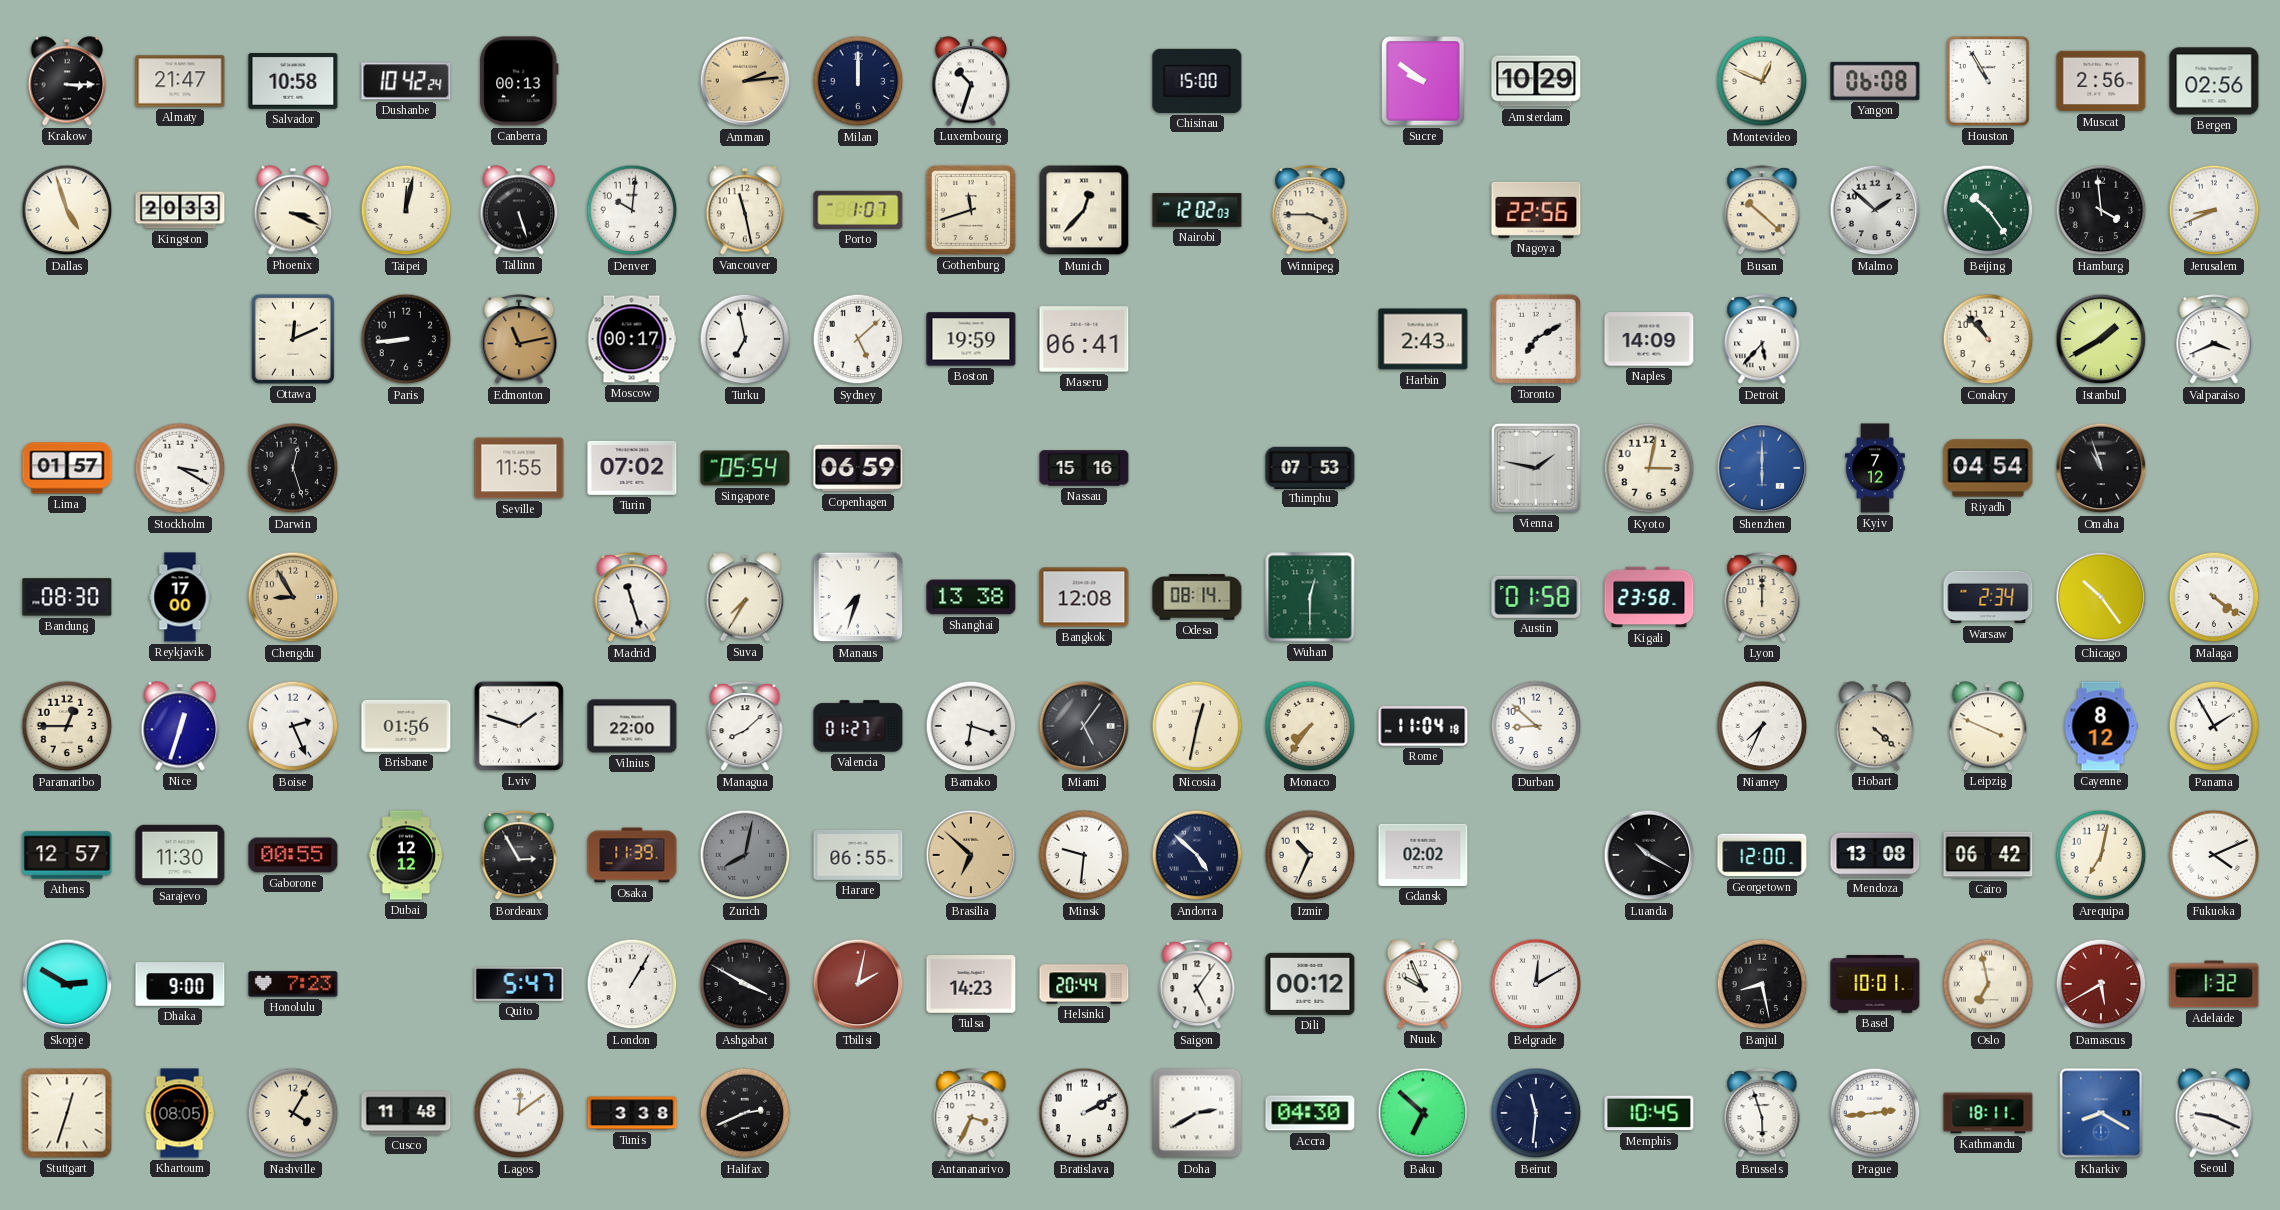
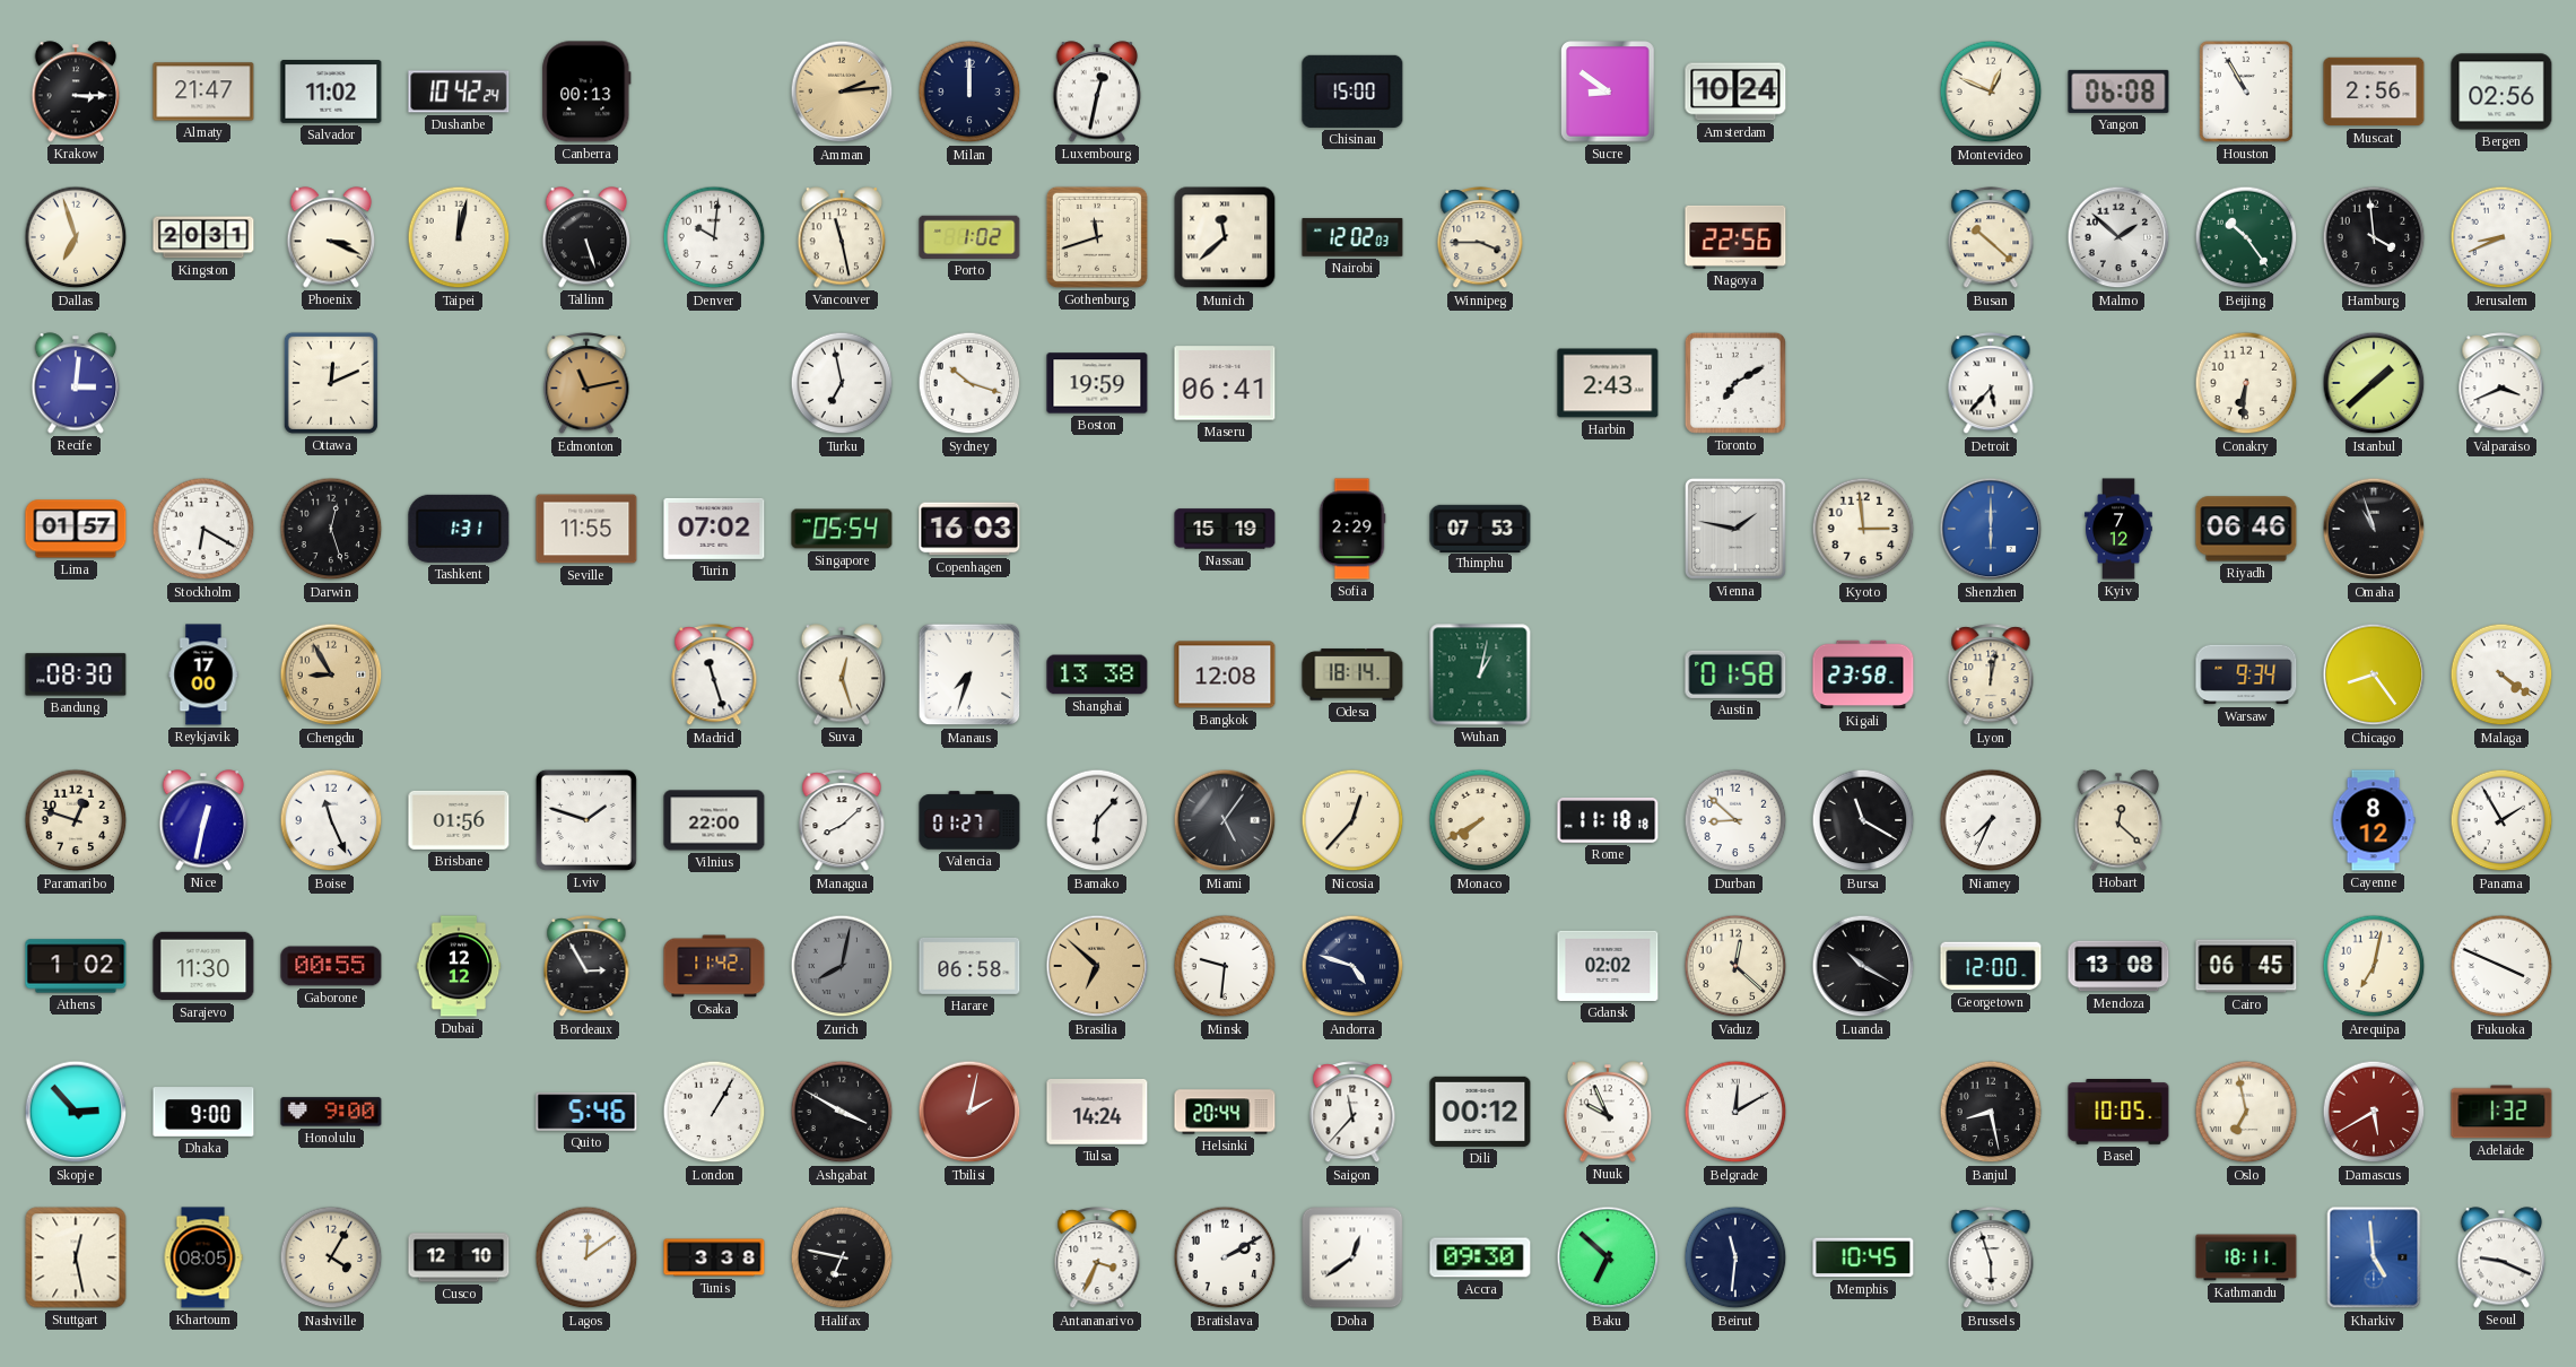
Salvador: 10:58 -> 11:02
Luxembourg: 10:33 -> 12:32
Sucre: 9:51 -> 8:51
Amsterdam: 10:29 -> 10:24
Dallas: 4:57 -> 6:57
Kingston: 20:33 -> 20:31
Porto: 1:07 -> 1:02
Munich: 12:37 -> 11:38
Recife: none -> 3:01
Paris: 8:44 -> none
Moscow: 00:17 -> none
Sydney: 5:08 -> 10:18
Naples: 14:09 -> none
Conakry: 10:53 -> 6:31
Istanbul: 1:40 -> 1:38
Stockholm: 3:20 -> 6:20
Tashkent: none -> 1:31
Copenhagen: 06:59 -> 16:03
Nassau: 15:16 -> 15:19
Sofia: none -> 2:29
Kyoto: 3:02 -> 2:59
Riyadh: 04:54 -> 06:46
Suva: 7:35 -> 12:27
Odesa: 08:14 -> 18:14
Wuhan: 12:30 -> 1:02
Lyon: 12:00 -> 12:02
Warsaw: 2:34 -> 9:34
Chicago: 10:24 -> 8:24
Paramaribo: 12:45 -> 12:48
Nice: 12:33 -> 12:32
Boise: 2:26 -> 11:26
Bamako: 6:18 -> 6:07
Nicosia: 12:32 -> 12:37
Monaco: 7:36 -> 7:40
Rome: 11:04 -> 11:18
Bursa: none -> 11:20
Hobart: 4:22 -> 12:22
Leipzig: 3:49 -> none
Athens: 12:57 -> 1:02
Osaka: 11:39 -> 11:42
Harare: 06:55 -> 06:58
Andorra: 4:52 -> 4:48
Izmir: 10:34 -> none
Vaduz: none -> 12:22
Cairo: 06:42 -> 06:45
Fukuoka: 4:11 -> 3:49
Skopje: 2:50 -> 2:53
Honolulu: 7:23 -> 9:00
Quito: 5:47 -> 5:46
Tulsa: 14:23 -> 14:24
Saigon: 5:06 -> 11:37
Basel: 10:01 -> 10:05
Stuttgart: 12:33 -> 12:28
Cusco: 11:48 -> 12:10
Halifax: 2:41 -> 6:47
Doha: 2:40 -> 12:39
Accra: 04:30 -> 09:30
Prague: 2:44 -> none
Kharkiv: 8:20 -> 4:59
